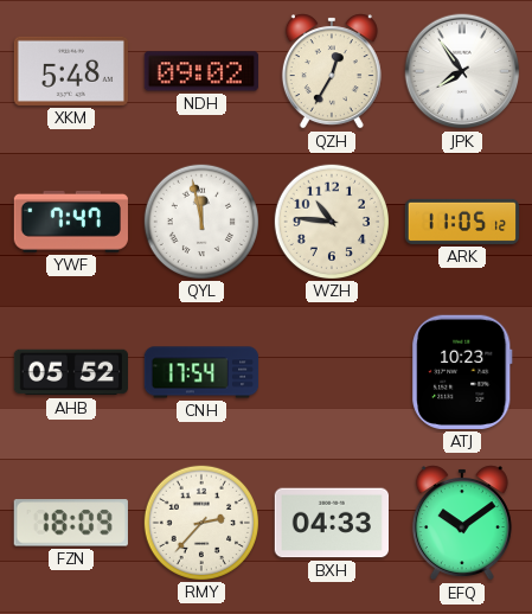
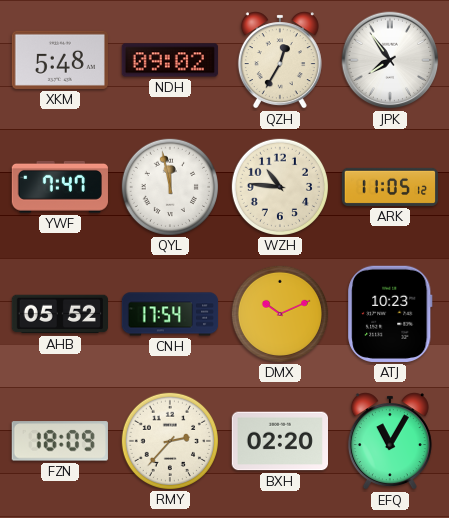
DMX: none -> 10:11
BXH: 04:33 -> 02:20
EFQ: 10:09 -> 11:05
